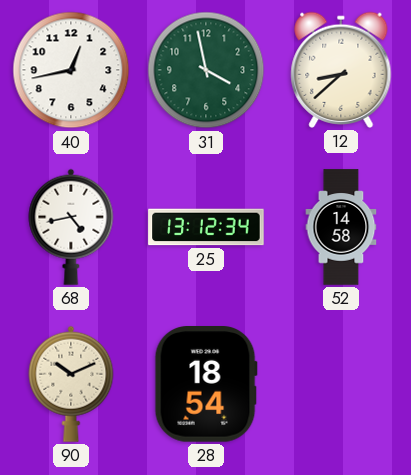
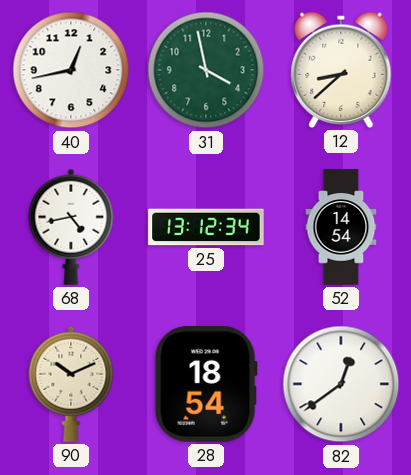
52: 14:58 -> 14:54
82: none -> 12:39
